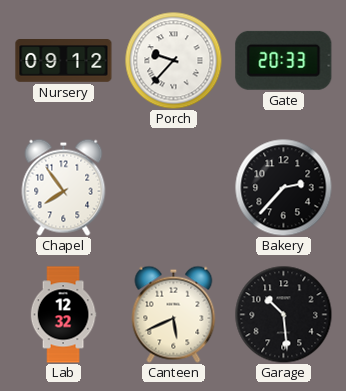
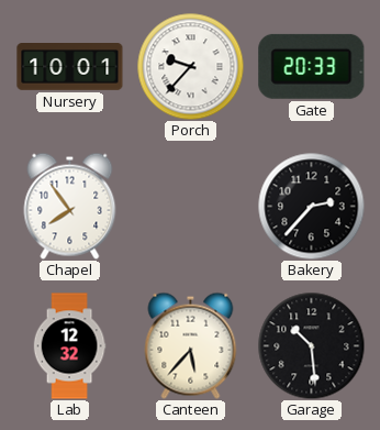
Nursery: 09:12 -> 10:01
Canteen: 5:41 -> 5:37
